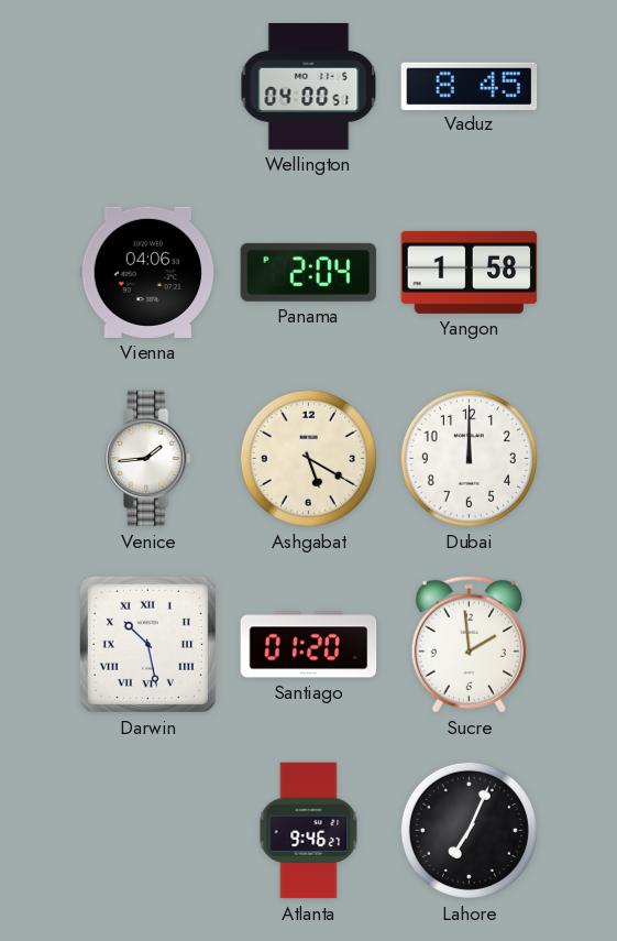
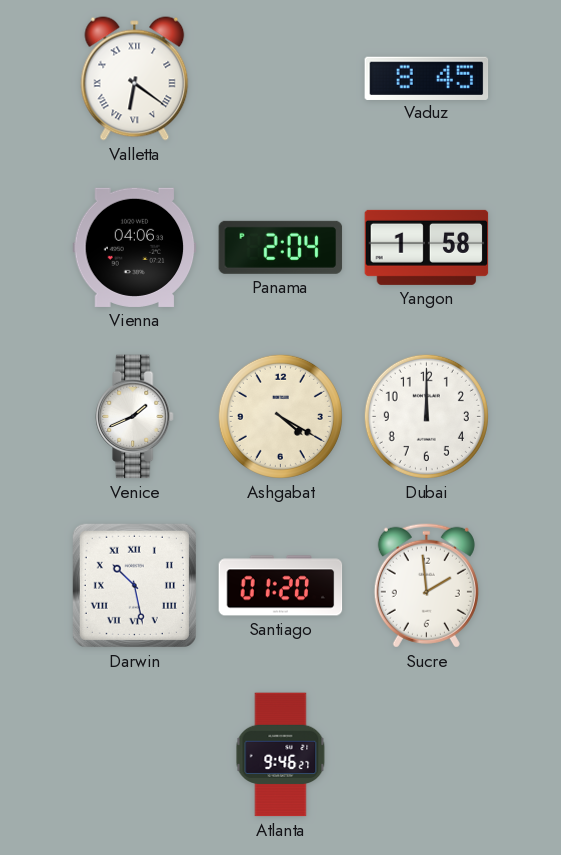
Valletta: none -> 6:21
Wellington: 04:00 -> none
Venice: 1:44 -> 1:41
Ashgabat: 5:20 -> 4:20
Lahore: 7:04 -> none
